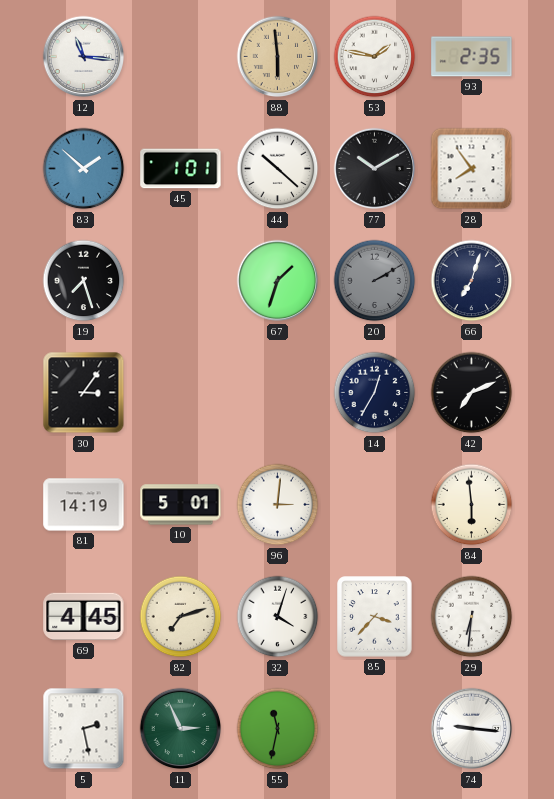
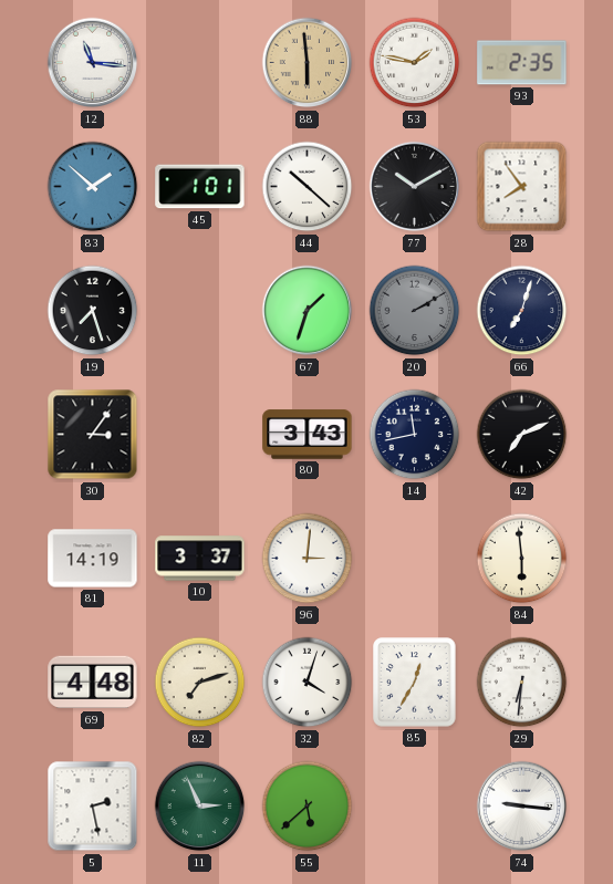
80: none -> 3:43
14: 12:35 -> 11:43
10: 5:01 -> 3:37
69: 4:45 -> 4:48
85: 3:37 -> 12:35
55: 11:32 -> 5:38
